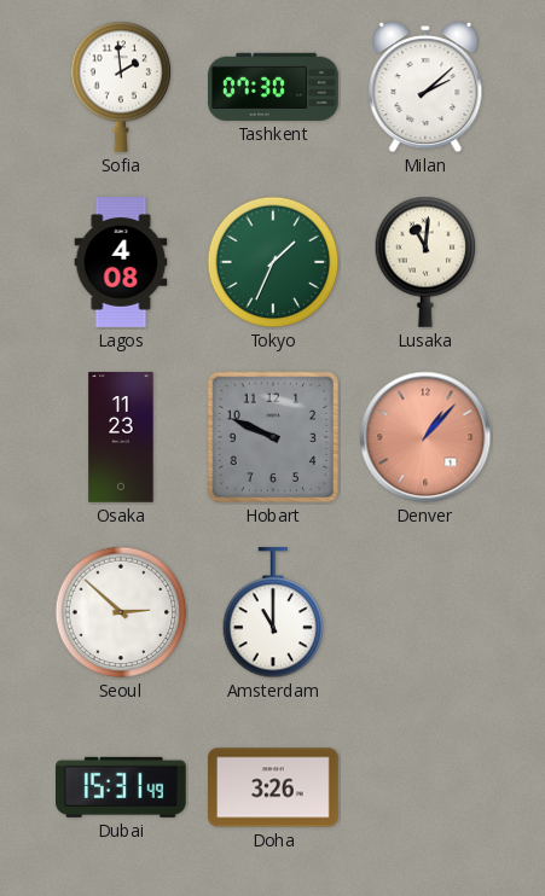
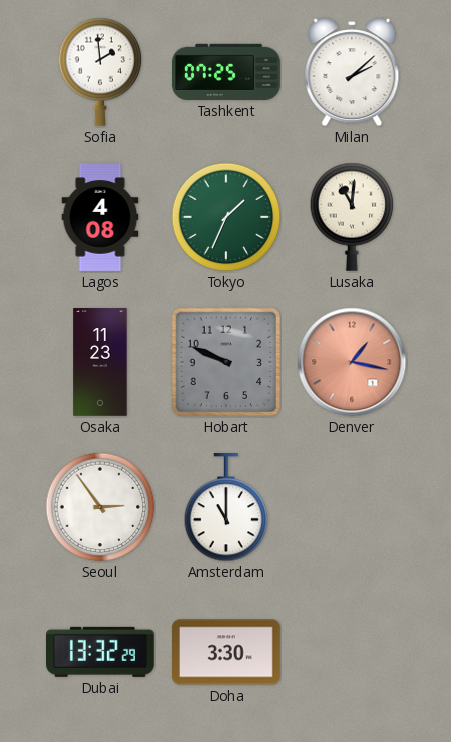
Tashkent: 07:30 -> 07:25
Denver: 1:07 -> 1:17
Seoul: 2:52 -> 2:54
Dubai: 15:31 -> 13:32
Doha: 3:26 -> 3:30
